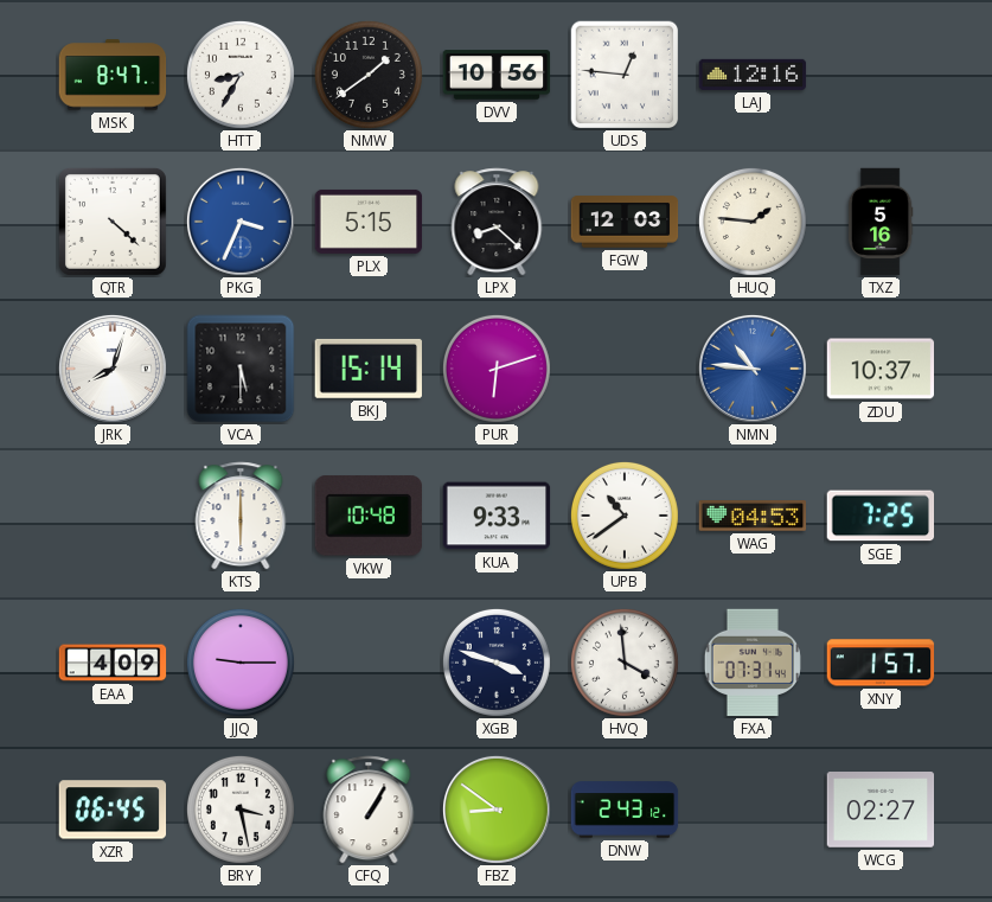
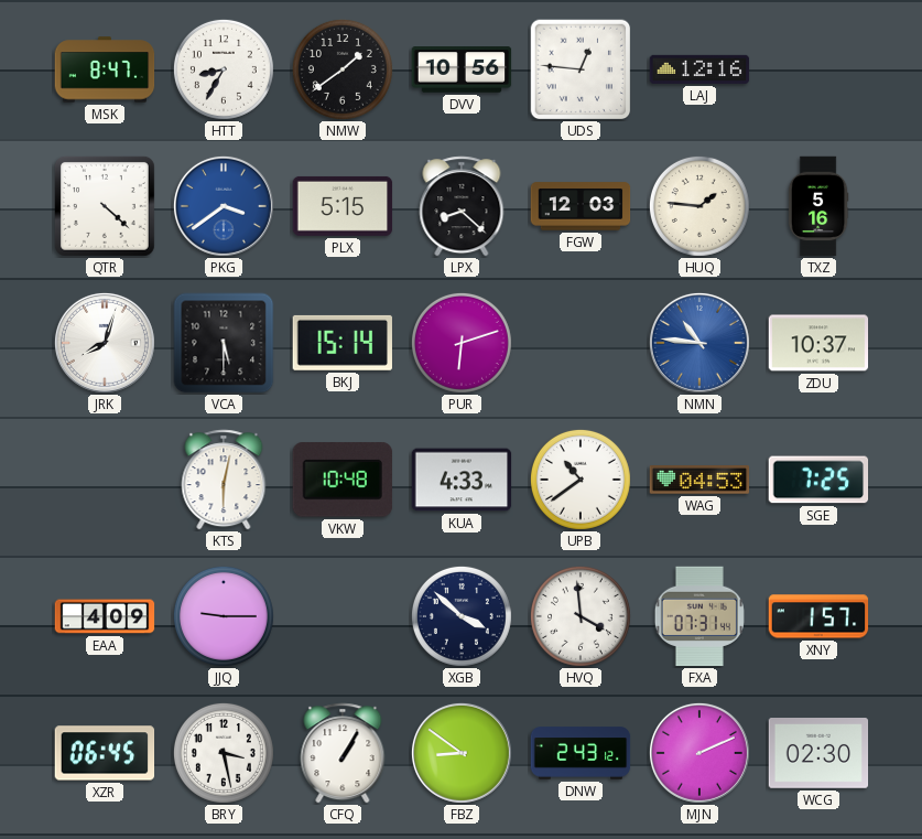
PKG: 3:34 -> 3:39
KTS: 6:00 -> 6:02
KUA: 9:33 -> 4:33
XGB: 3:48 -> 3:52
MJN: none -> 2:11
WCG: 02:27 -> 02:30
